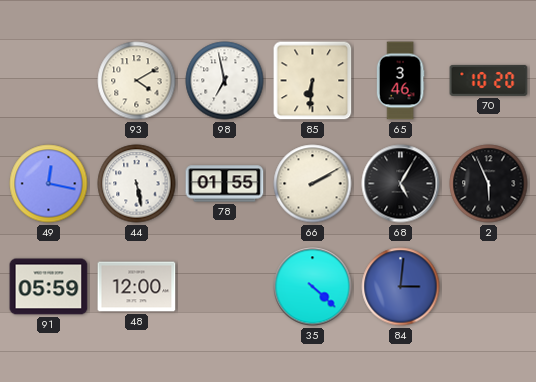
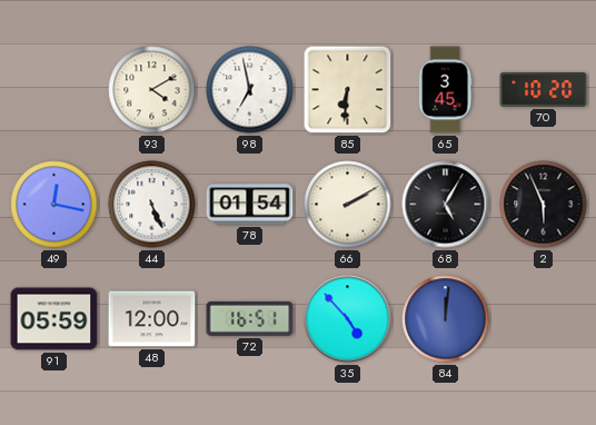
65: 3:46 -> 3:45
44: 5:28 -> 5:26
78: 01:55 -> 01:54
72: none -> 16:51
35: 4:22 -> 4:53
84: 3:01 -> 12:01
